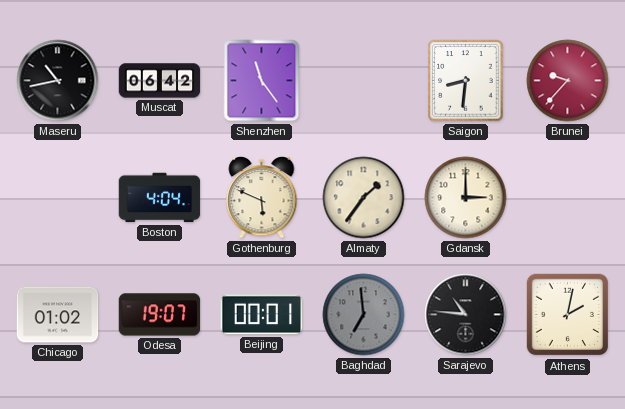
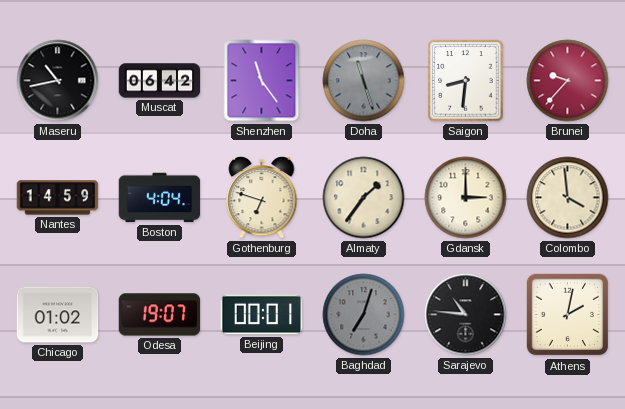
Doha: none -> 11:27
Nantes: none -> 14:59
Gothenburg: 5:49 -> 6:48
Colombo: none -> 3:59
Baghdad: 6:59 -> 7:03
